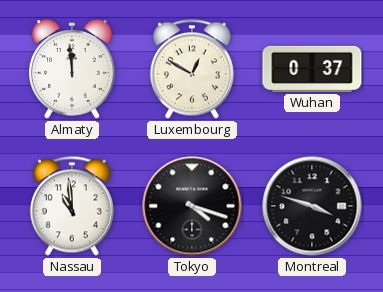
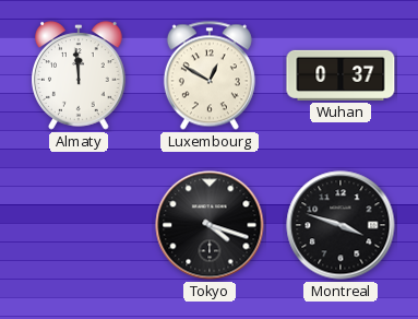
Nassau: 10:59 -> none
